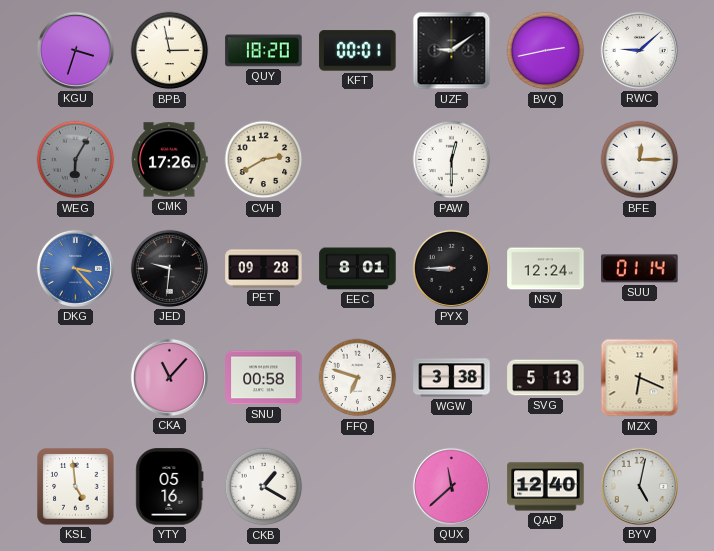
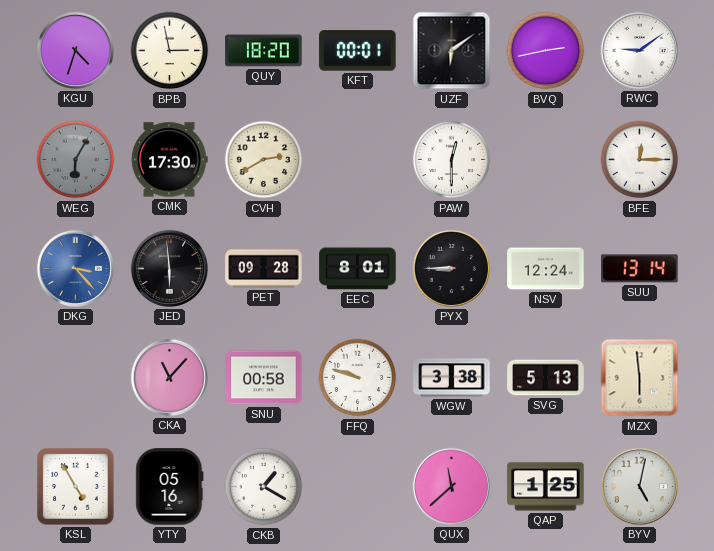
KGU: 3:33 -> 4:33
UZF: 9:09 -> 6:09
RWC: 9:08 -> 9:09
CMK: 17:26 -> 17:30
JED: 9:31 -> 5:59
SUU: 01:14 -> 13:14
FFQ: 6:48 -> 9:48
MZX: 6:19 -> 5:59
KSL: 4:59 -> 4:55
QAP: 12:40 -> 1:25
